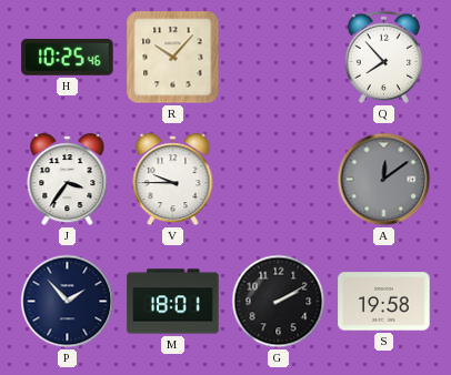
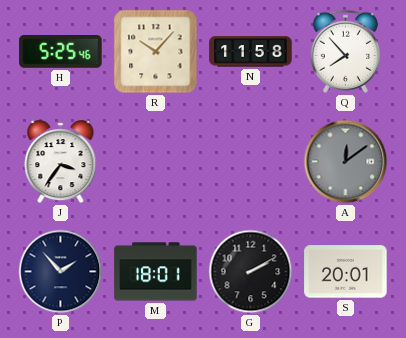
H: 10:25 -> 5:25
N: none -> 11:58
V: 9:45 -> none
S: 19:58 -> 20:01
